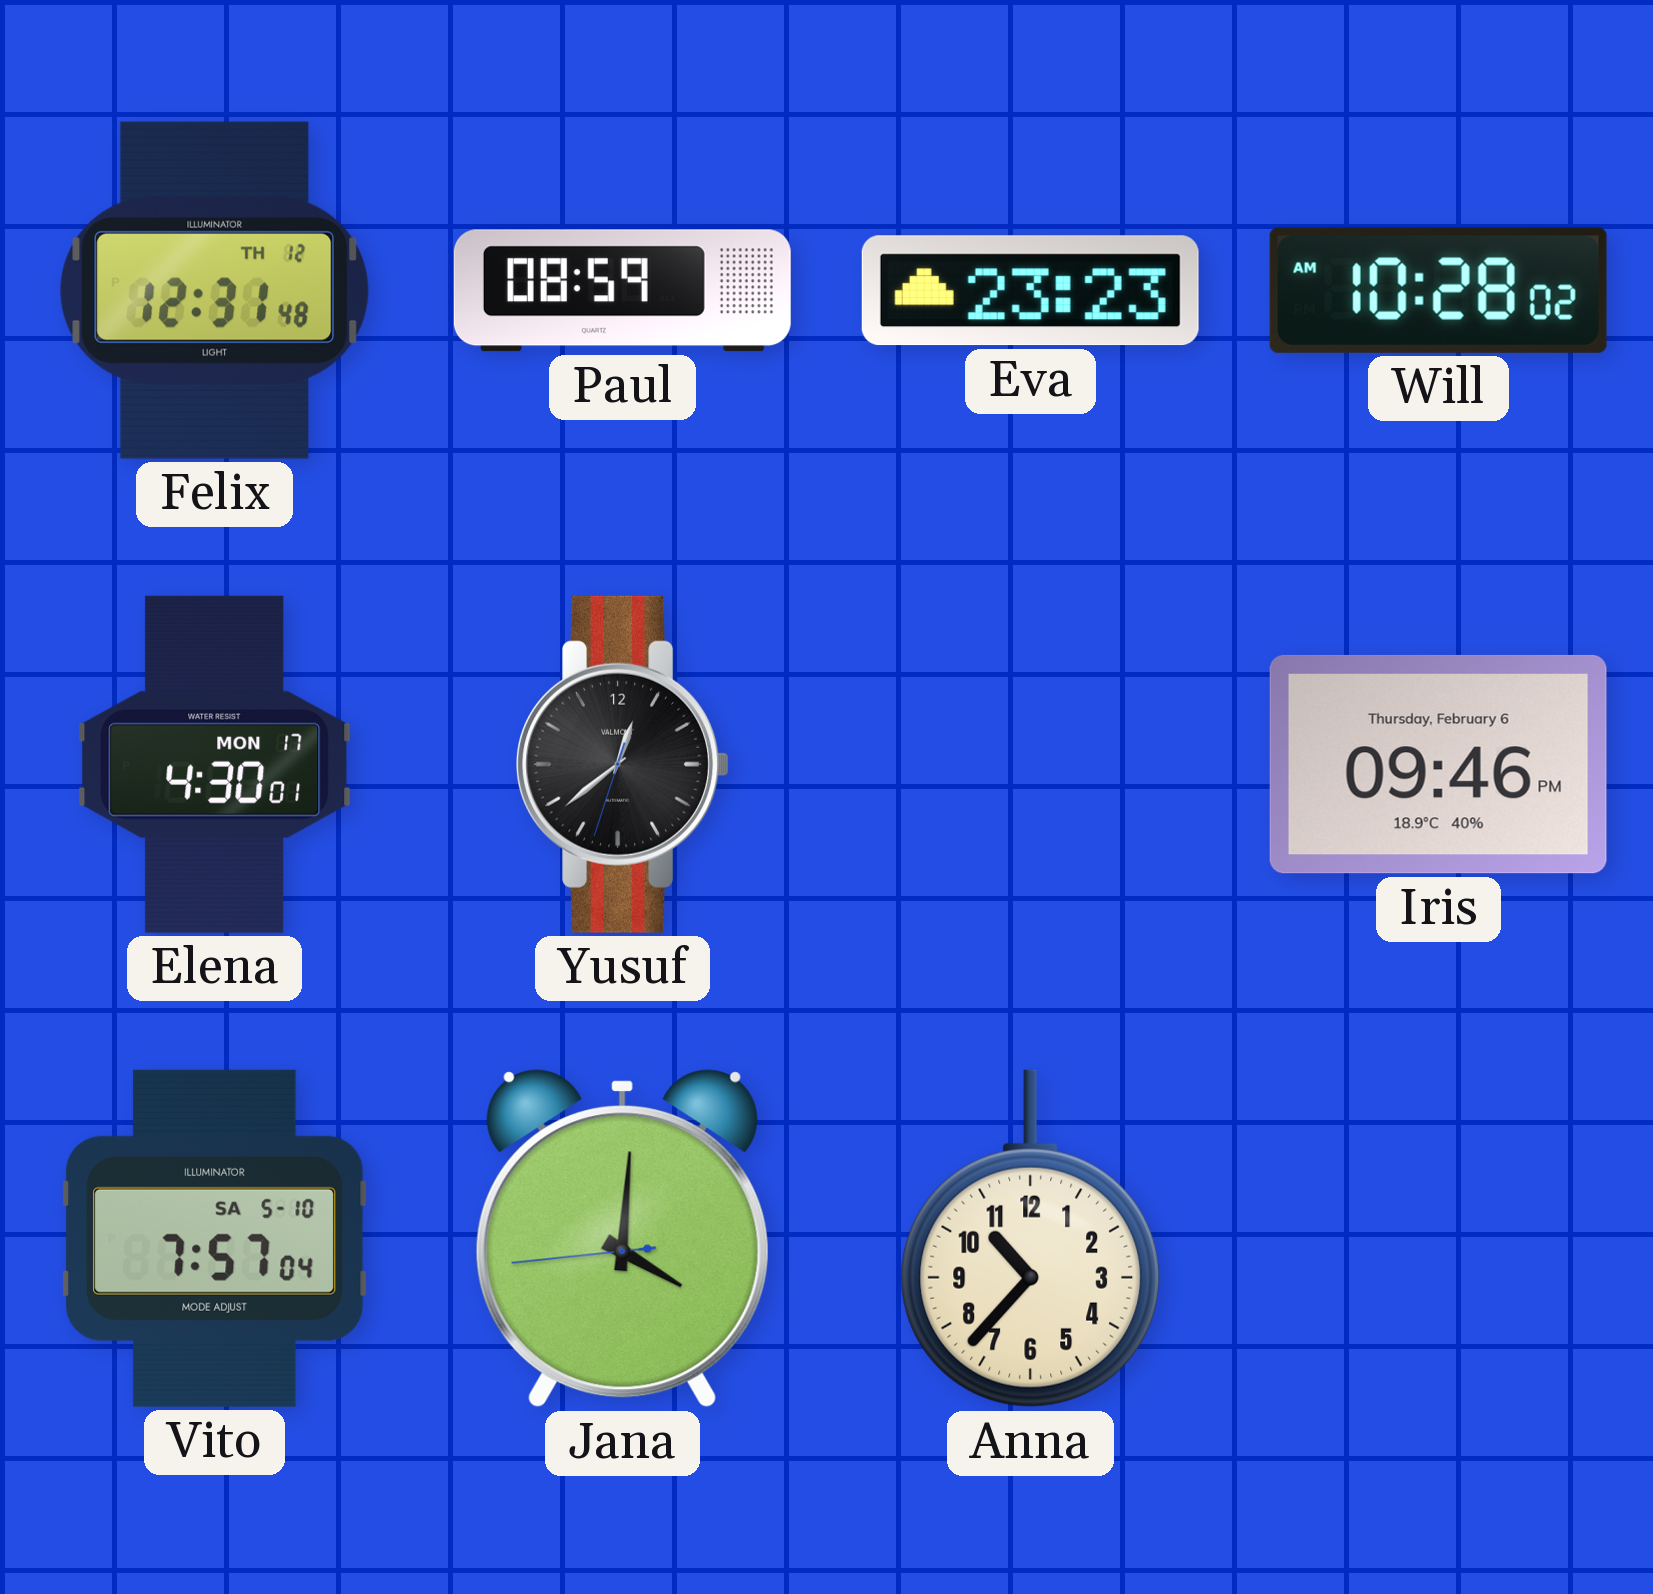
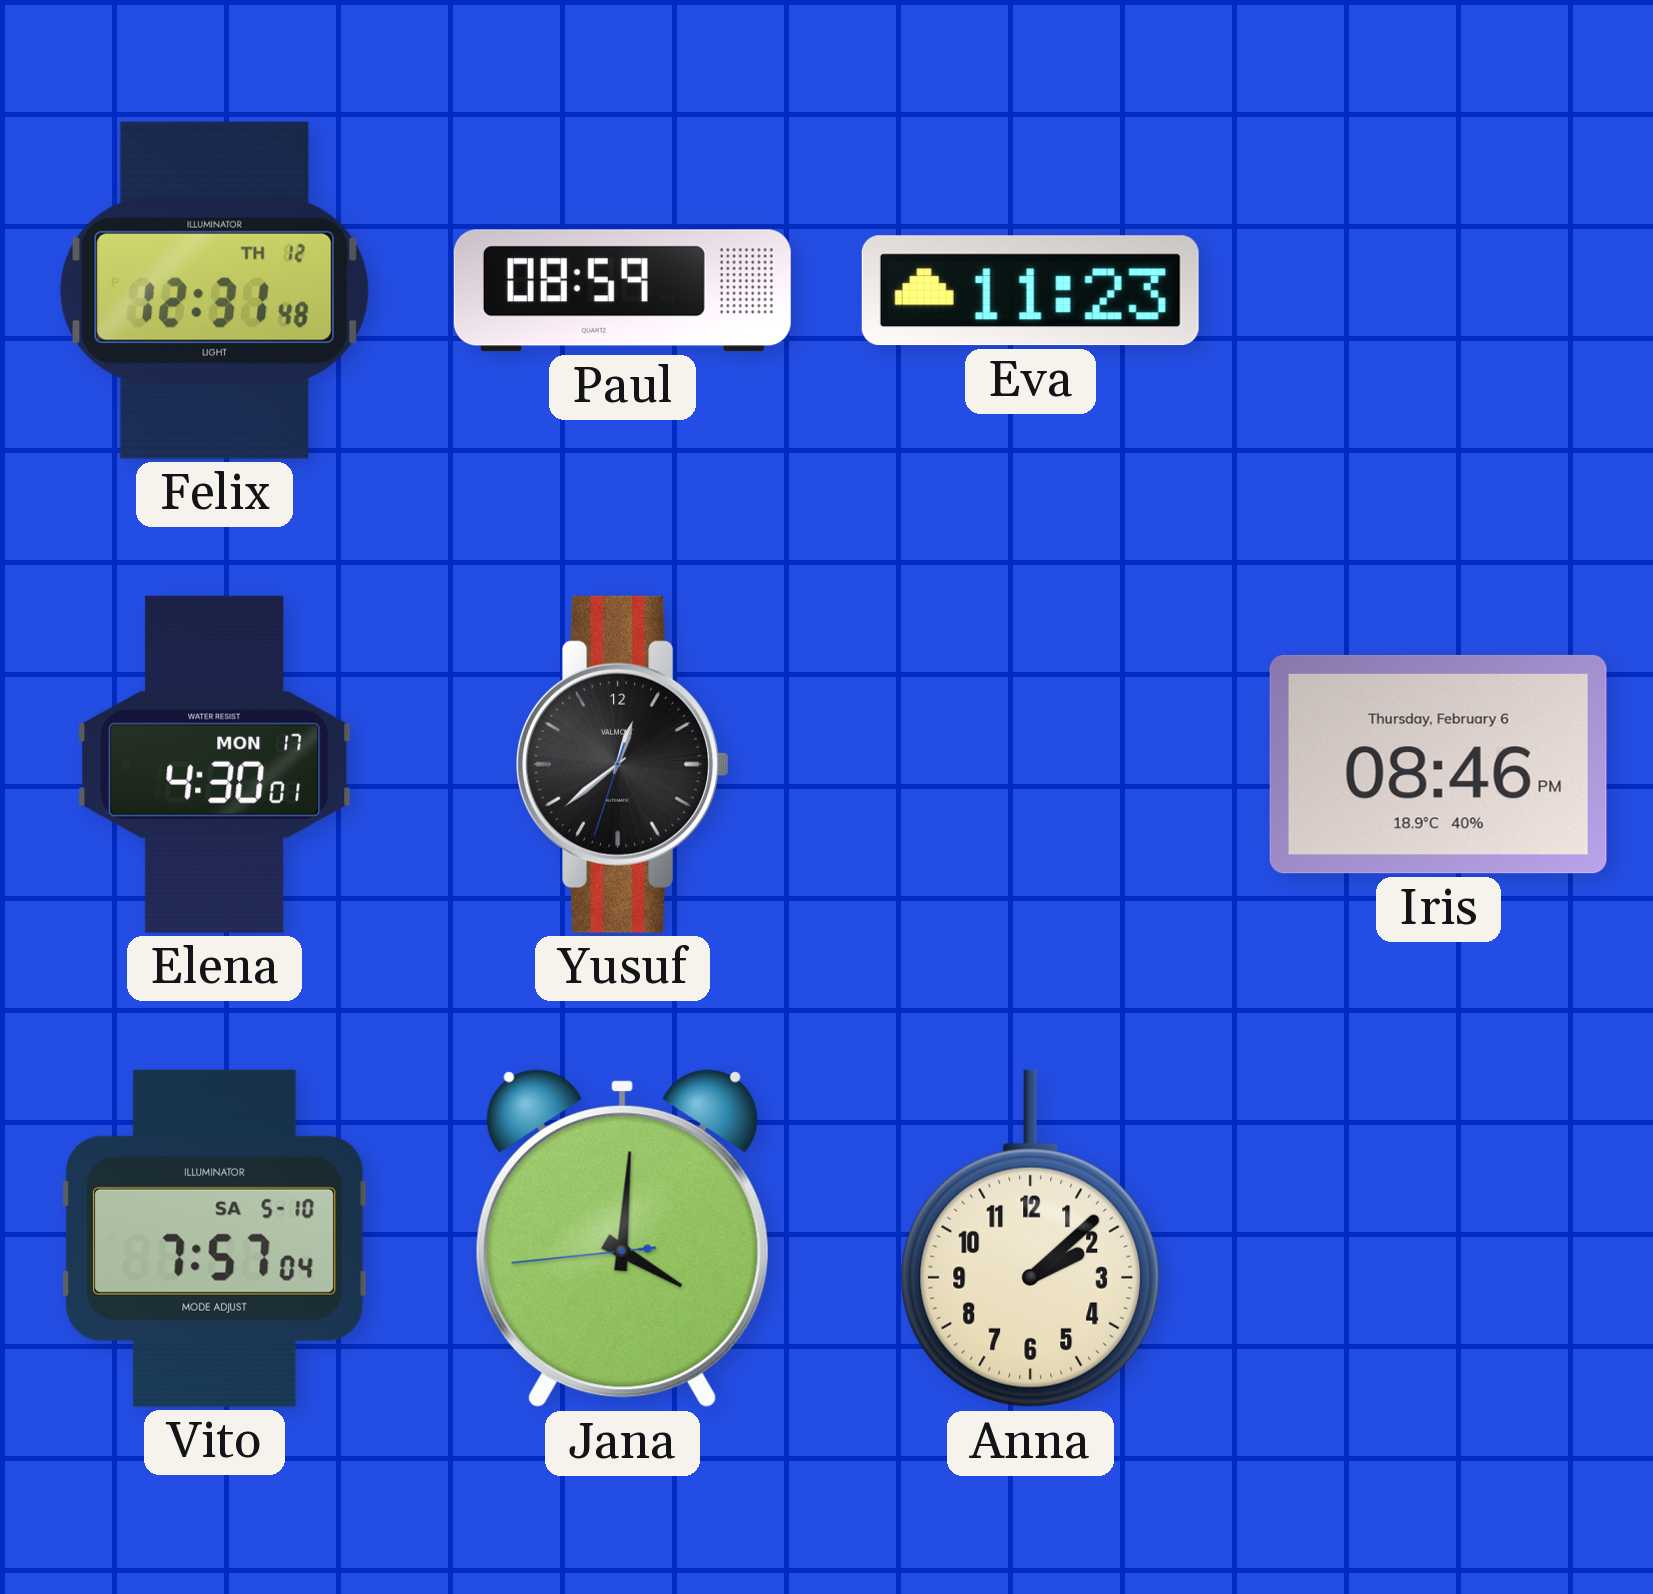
Eva: 23:23 -> 11:23
Will: 10:28 -> none
Iris: 09:46 -> 08:46
Anna: 10:37 -> 2:08
